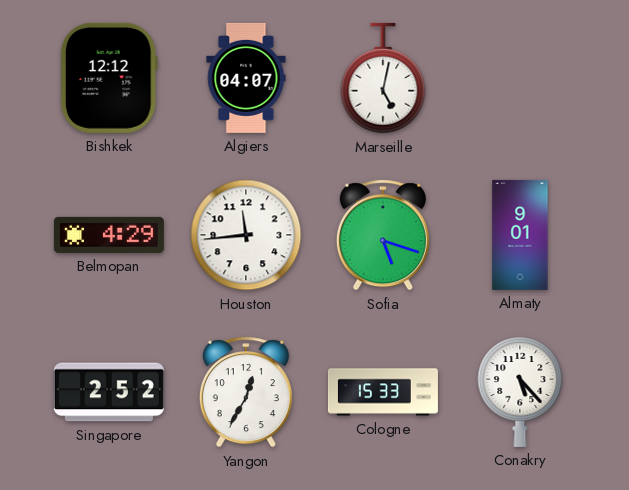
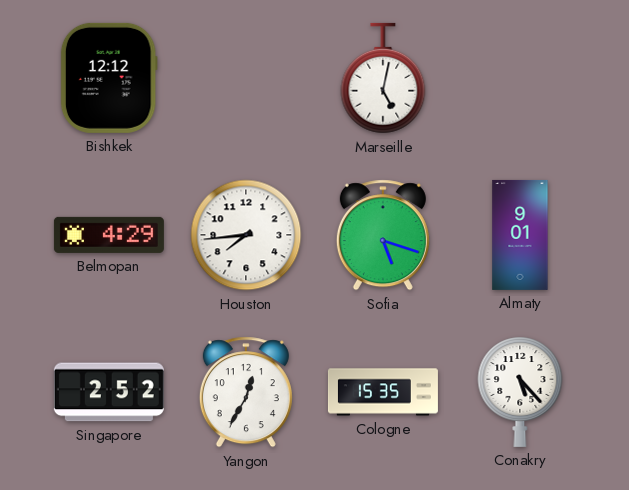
Algiers: 04:07 -> none
Houston: 11:44 -> 7:44
Cologne: 15:33 -> 15:35
